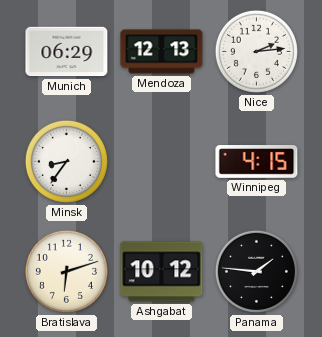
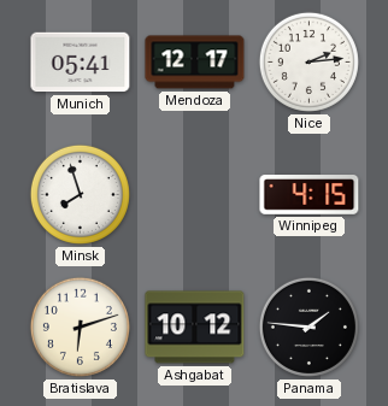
Munich: 06:29 -> 05:41
Mendoza: 12:13 -> 12:17
Minsk: 8:36 -> 7:57
